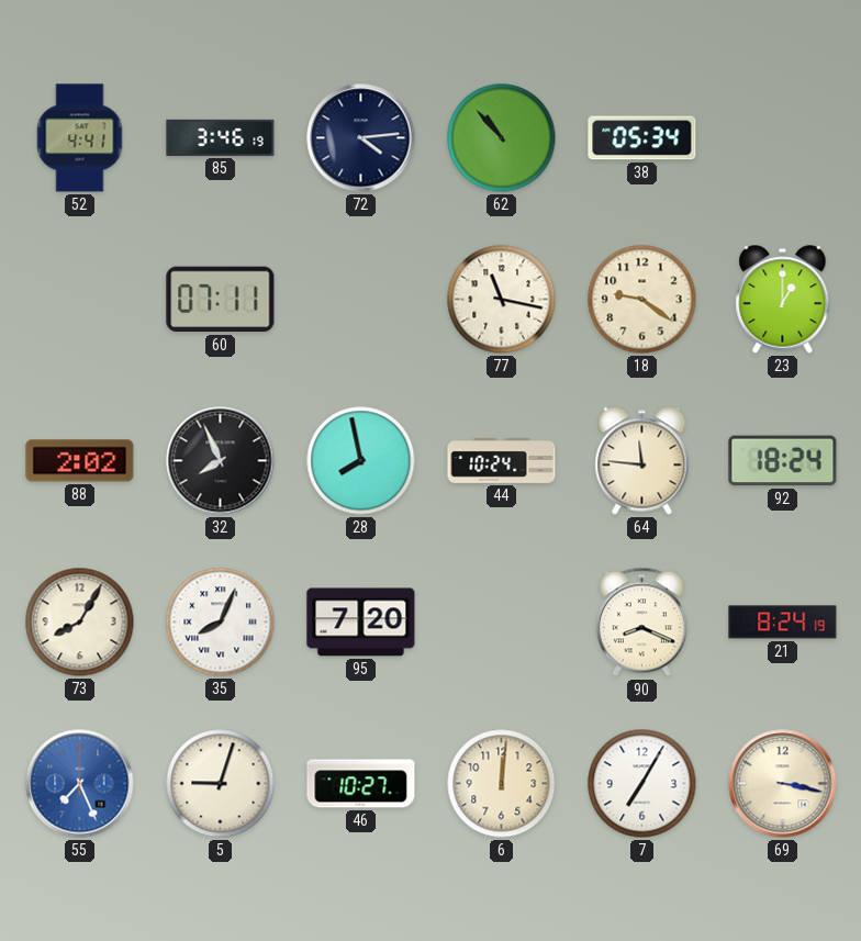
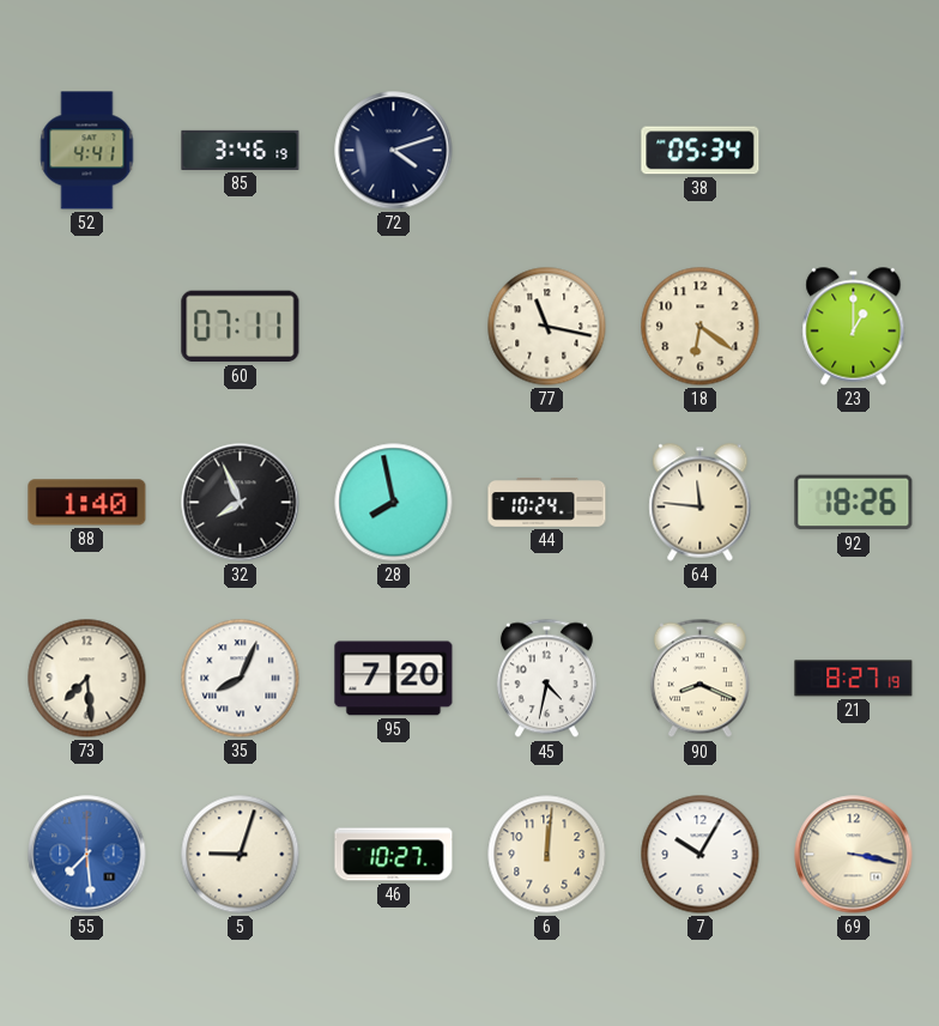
72: 4:14 -> 4:12
62: 10:53 -> none
18: 9:21 -> 6:21
88: 2:02 -> 1:40
92: 18:24 -> 18:26
73: 8:05 -> 7:29
45: none -> 4:32
21: 8:24 -> 8:27
55: 7:26 -> 7:29
7: 7:05 -> 10:05
